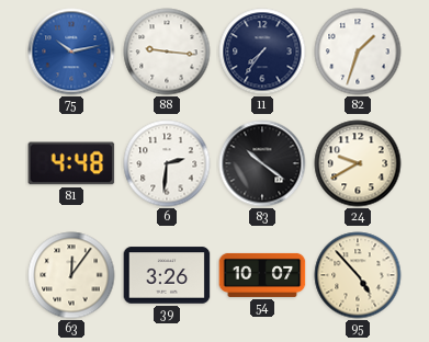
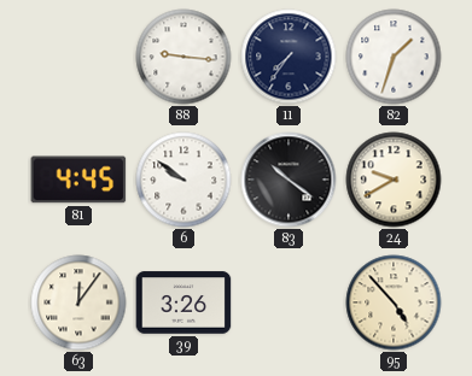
75: 10:13 -> none
81: 4:48 -> 4:45
6: 2:31 -> 9:51
54: 10:07 -> none
